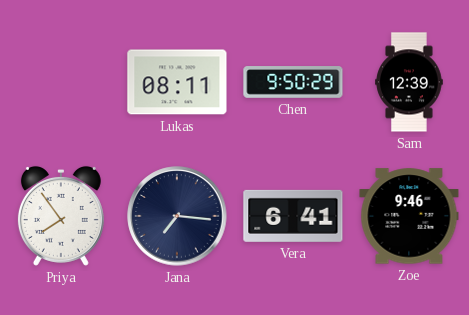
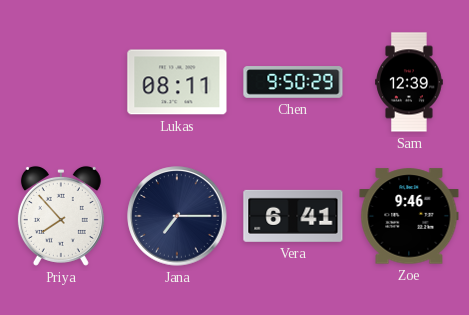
Priya: 7:54 -> 7:53
Jana: 7:16 -> 7:15
